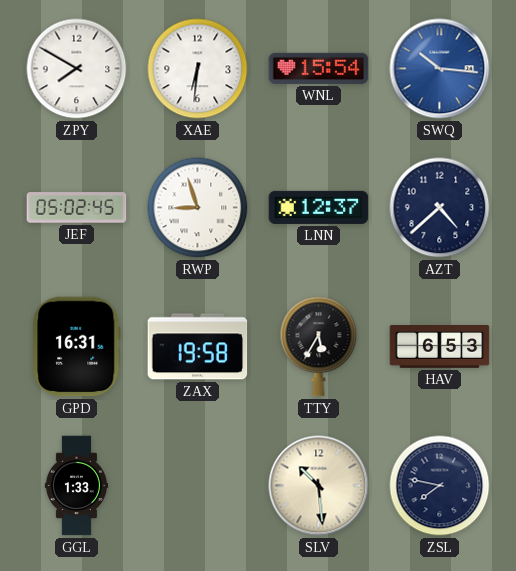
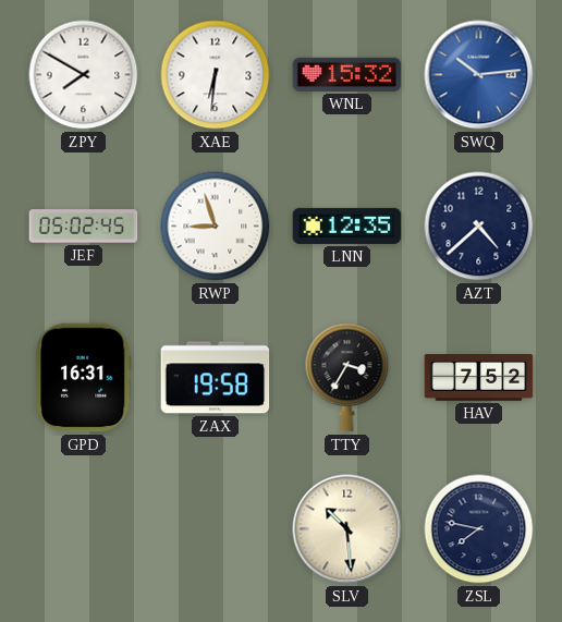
WNL: 15:54 -> 15:32
SWQ: 10:16 -> 10:14
LNN: 12:37 -> 12:35
TTY: 5:35 -> 3:35
HAV: 6:53 -> 7:52
GGL: 1:33 -> none
